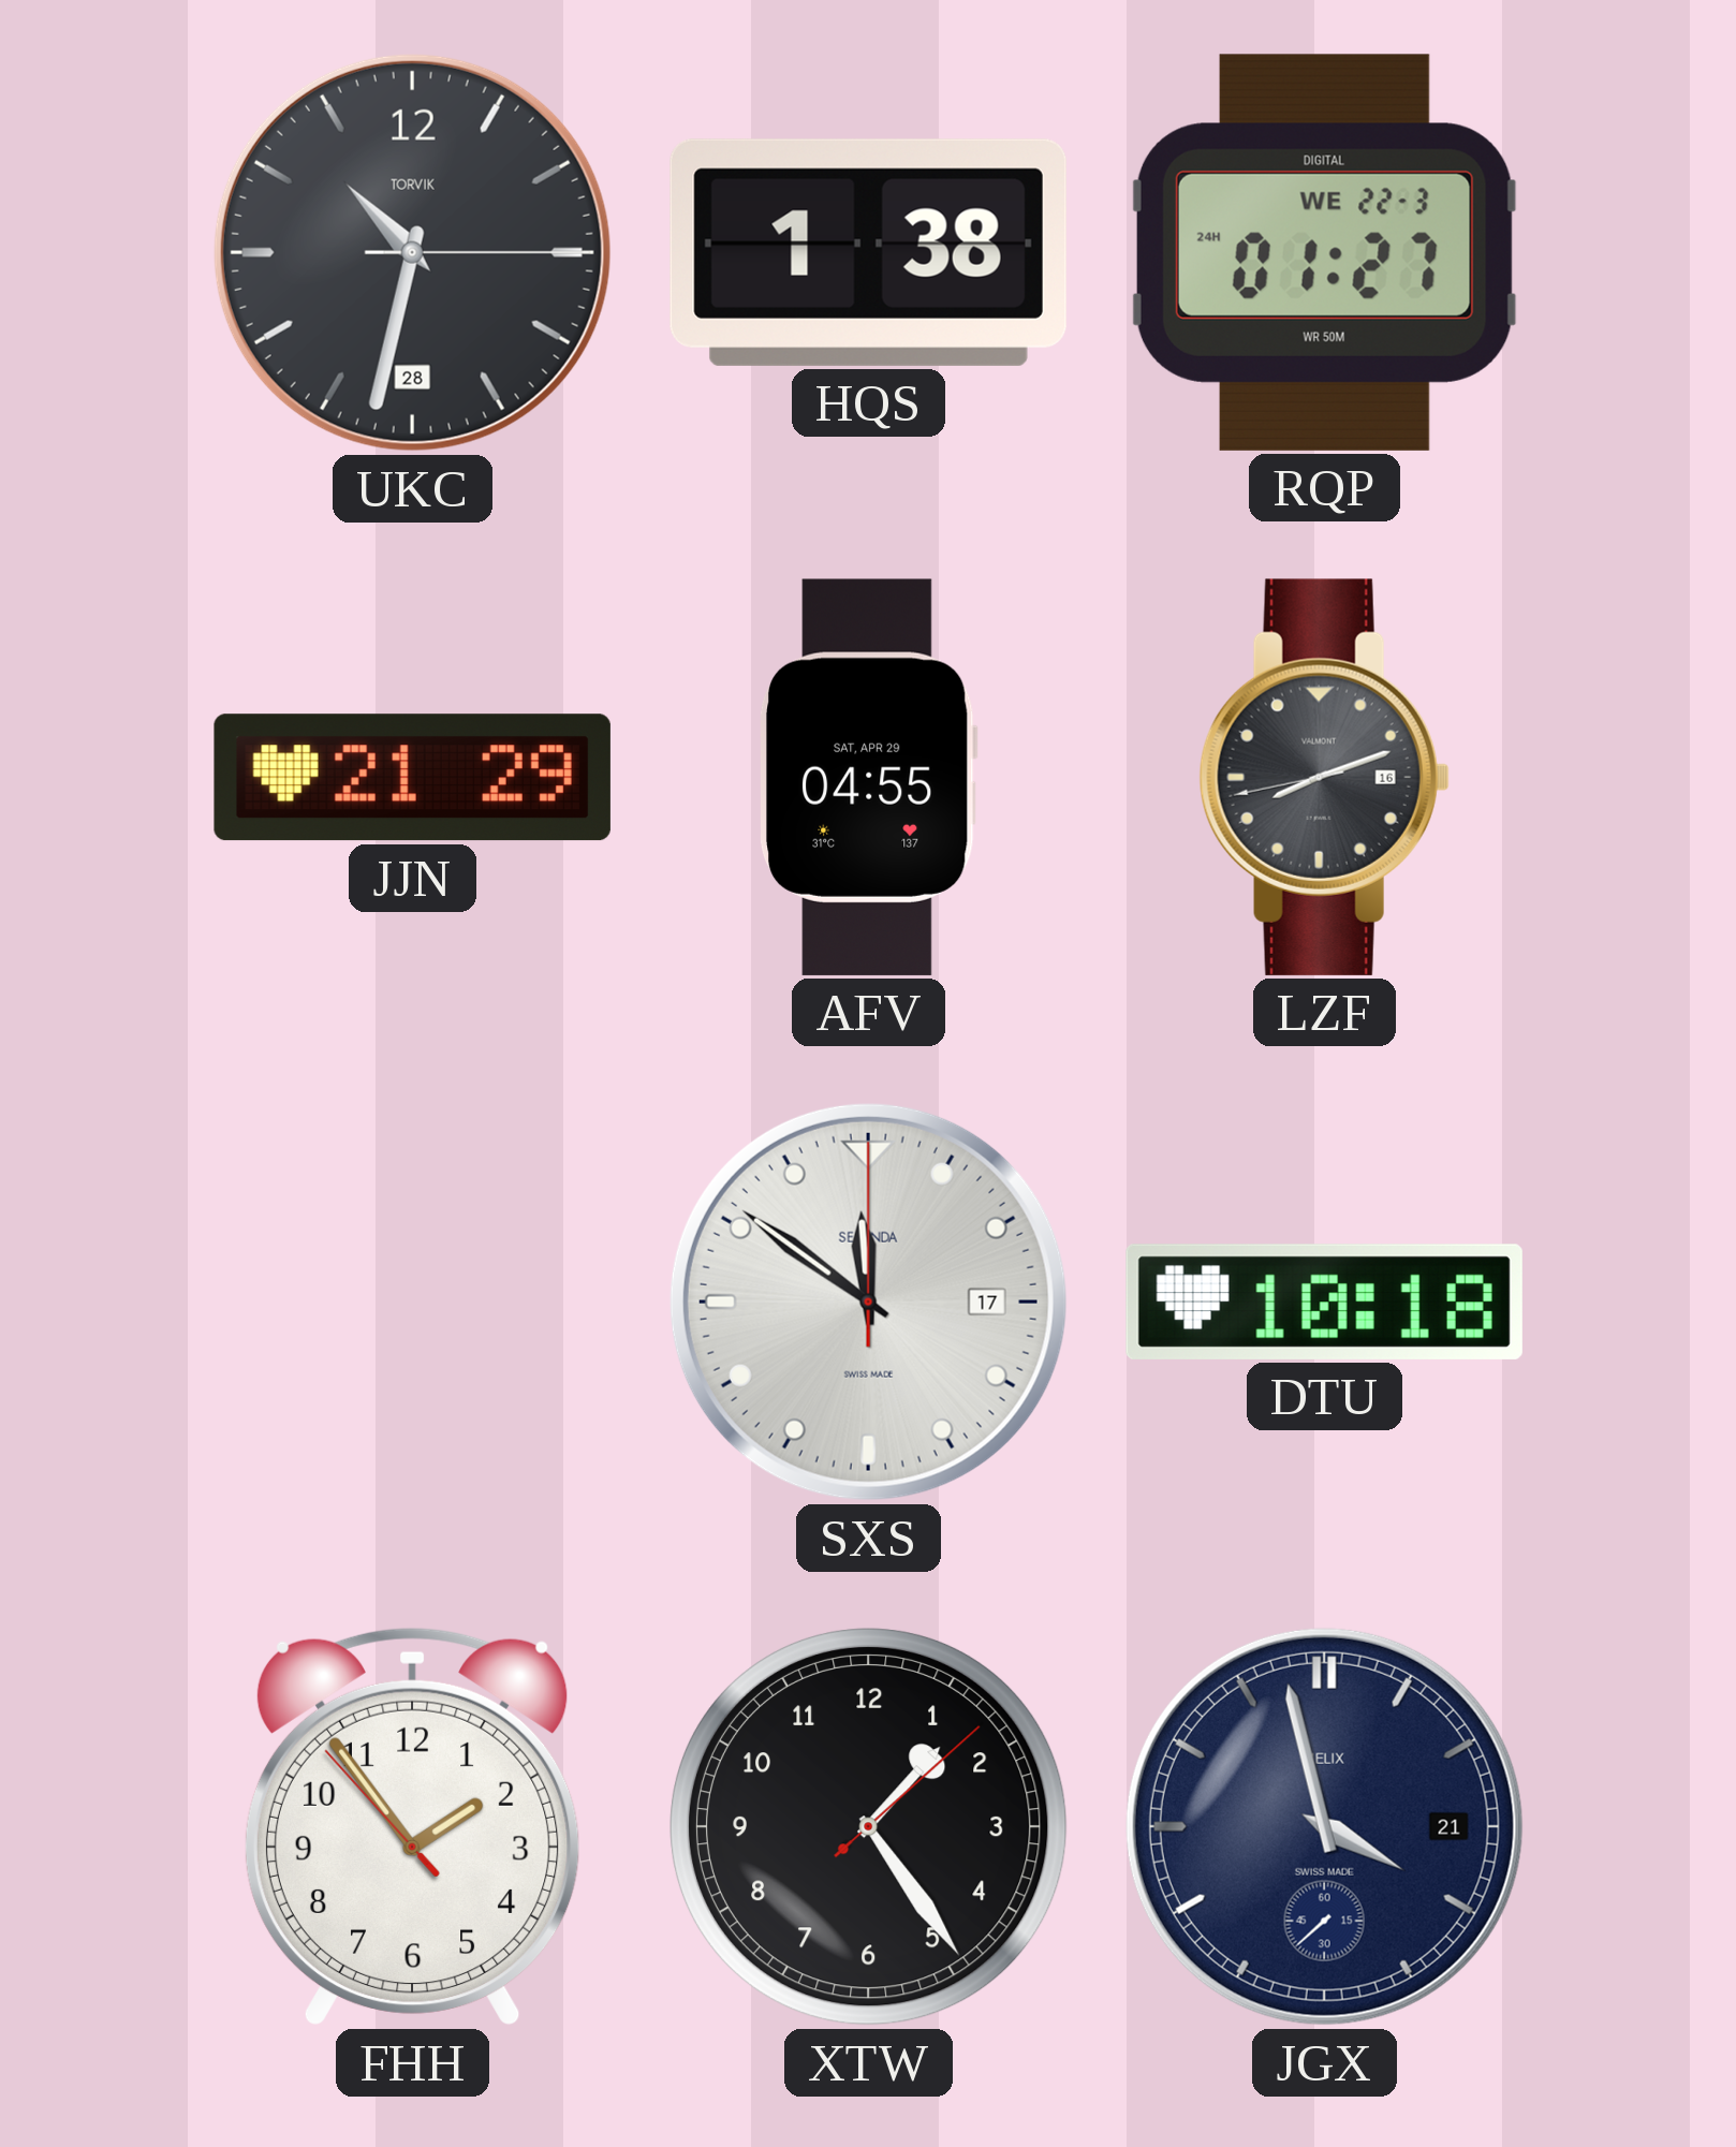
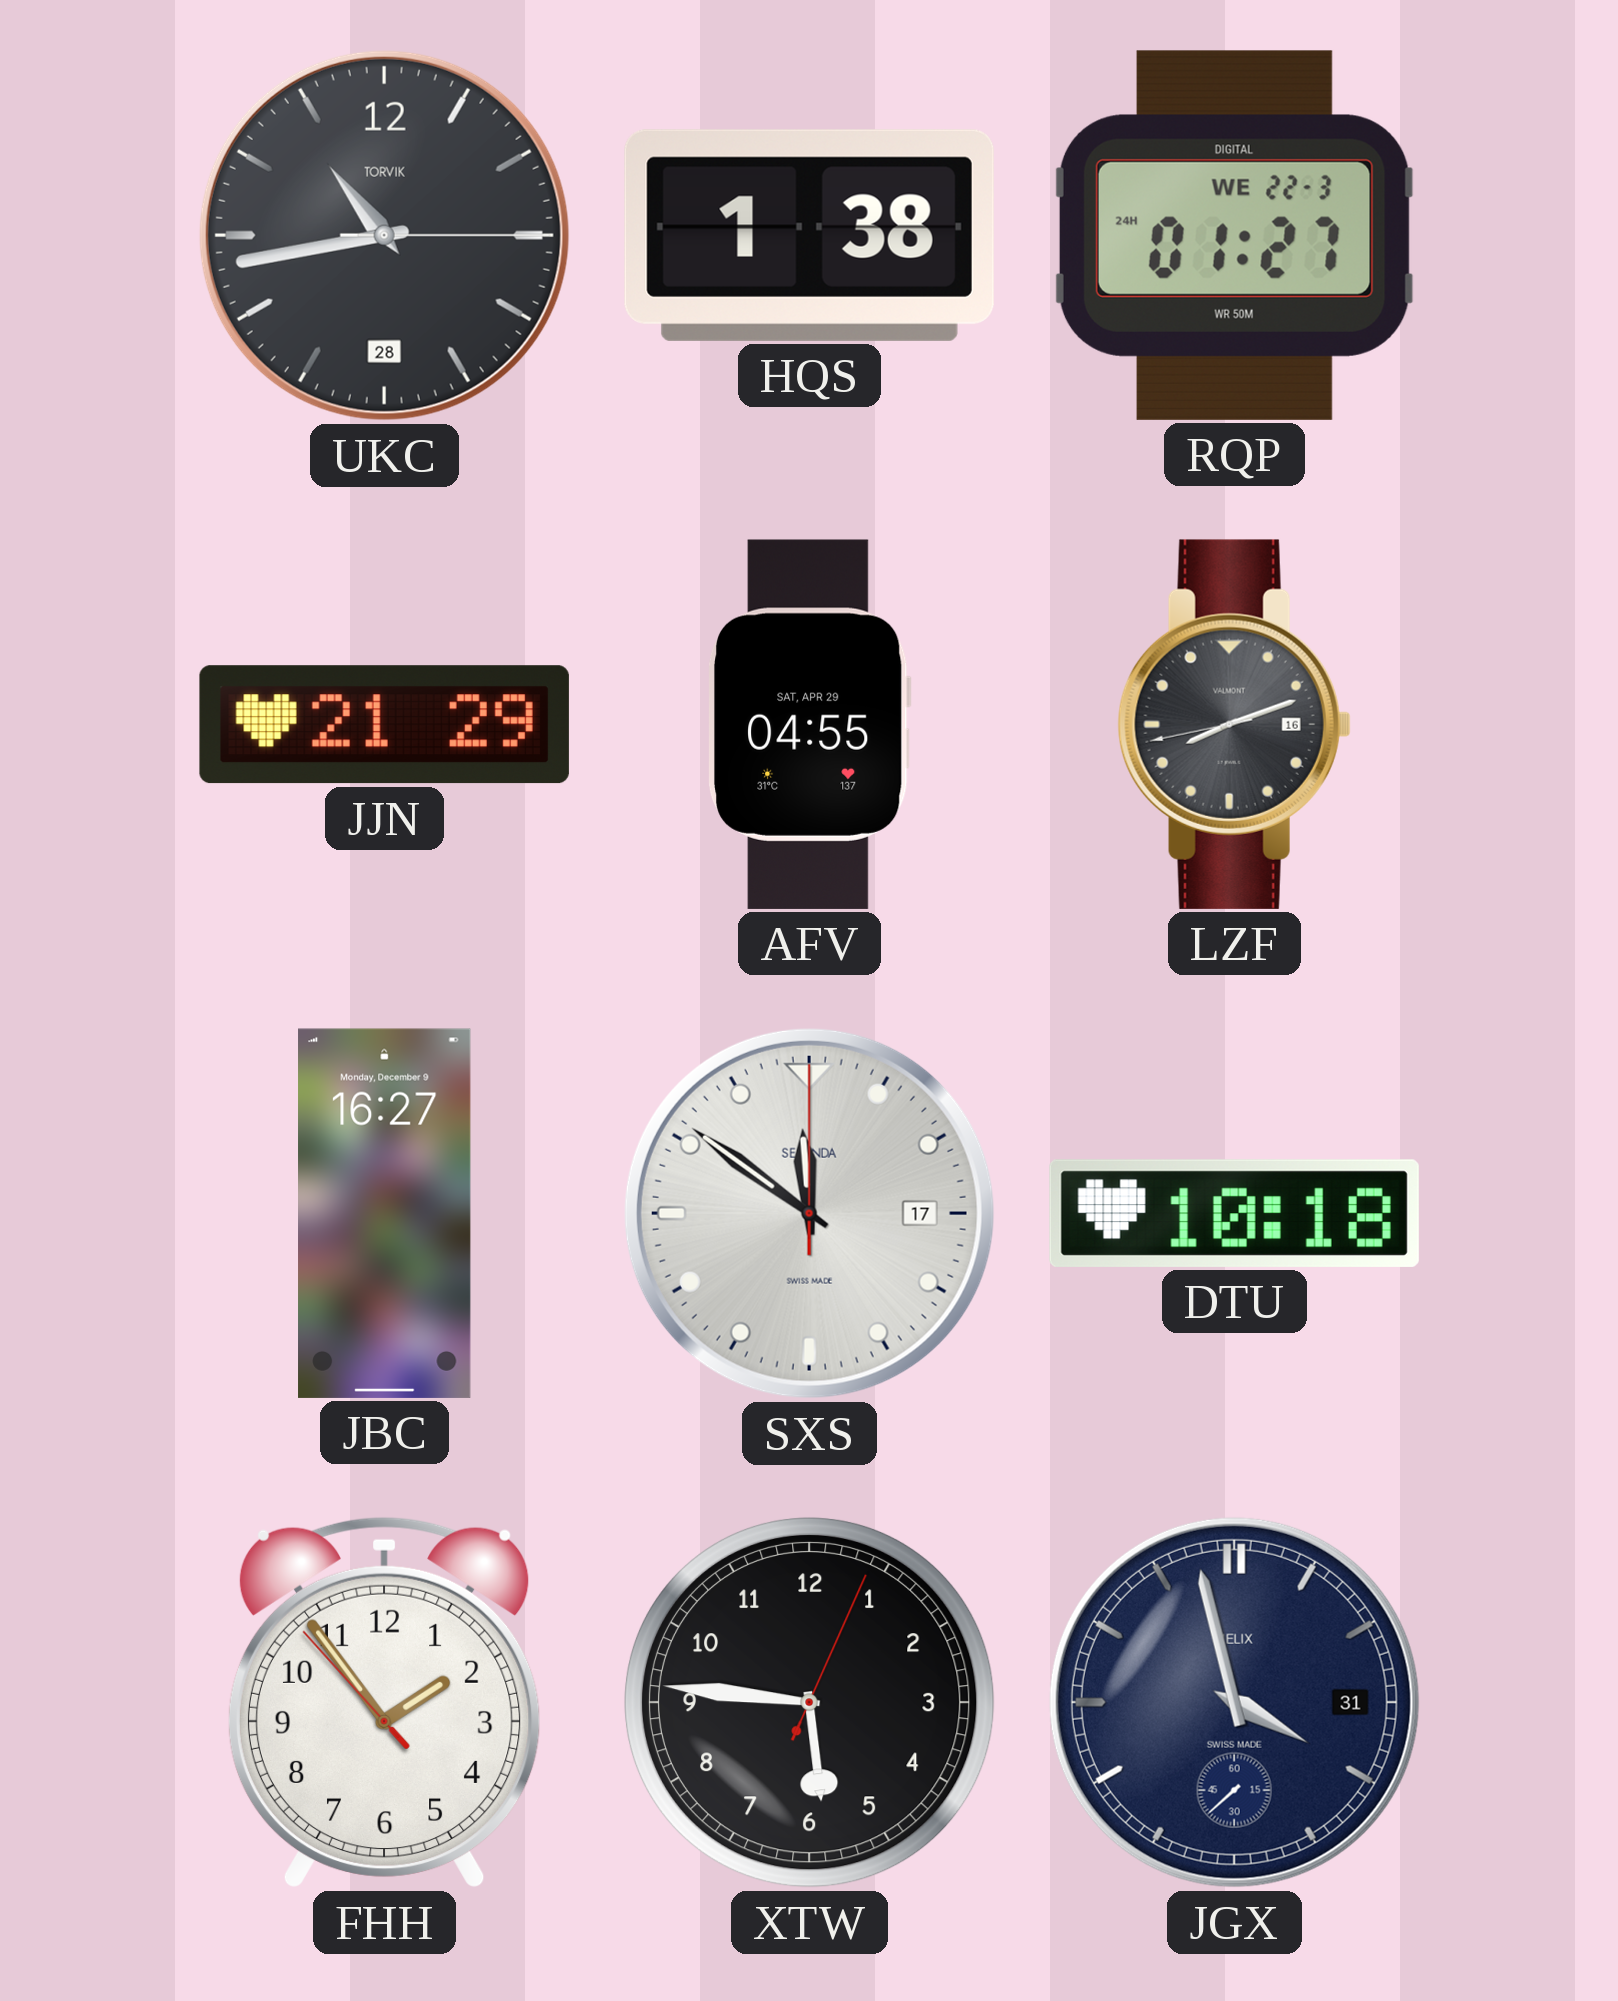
UKC: 10:32 -> 10:43
JBC: none -> 16:27
XTW: 1:24 -> 5:46
JGX date: 21 -> 31
